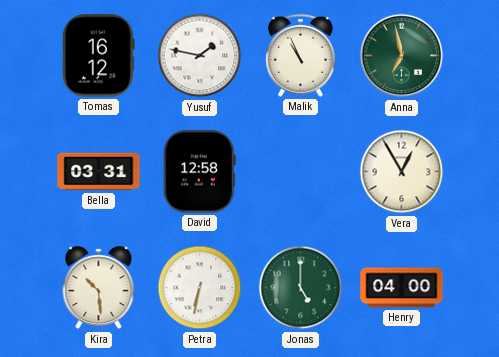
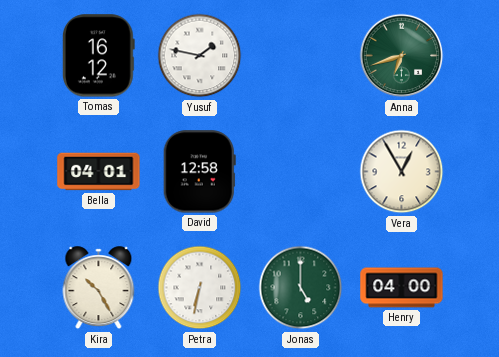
Malik: 10:56 -> none
Anna: 6:58 -> 6:42
Bella: 03:31 -> 04:01
Kira: 10:29 -> 10:25
